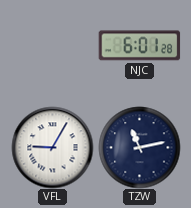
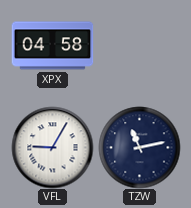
XPX: none -> 04:58
NJC: 6:01 -> none
